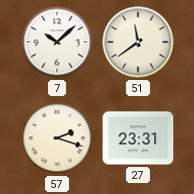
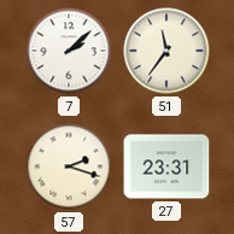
7: 10:08 -> 2:08
51: 11:39 -> 11:36
